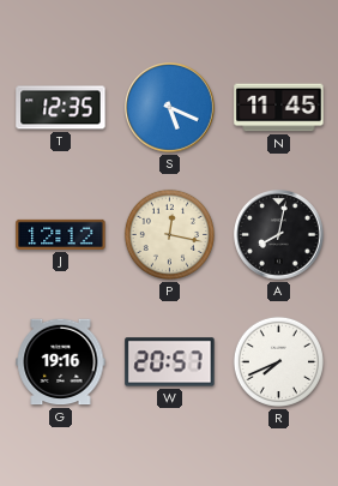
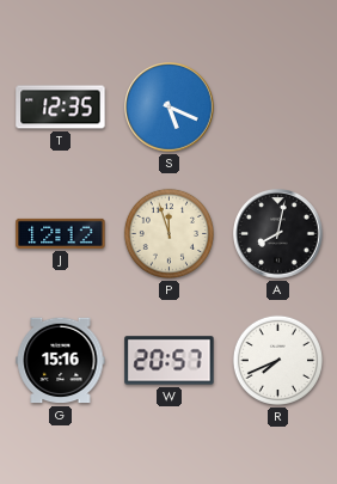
N: 11:45 -> none
P: 12:17 -> 11:57
G: 19:16 -> 15:16
